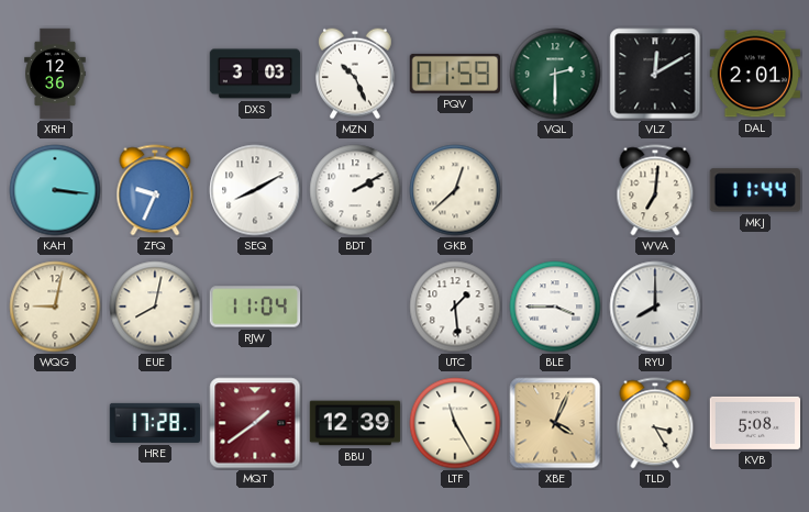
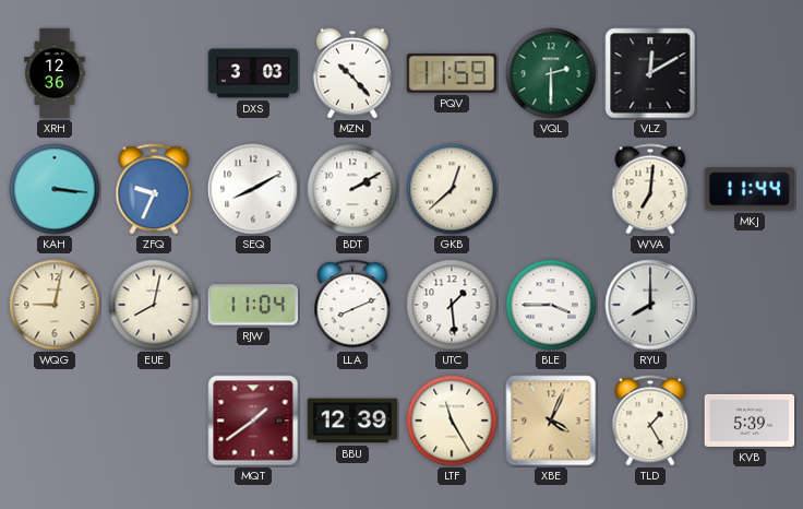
MZN: 10:26 -> 10:23
PQV: 01:59 -> 11:59
DAL: 2:01 -> none
LLA: none -> 8:11
HRE: 17:28 -> none
TLD: 3:25 -> 1:25
KVB: 5:08 -> 5:39
